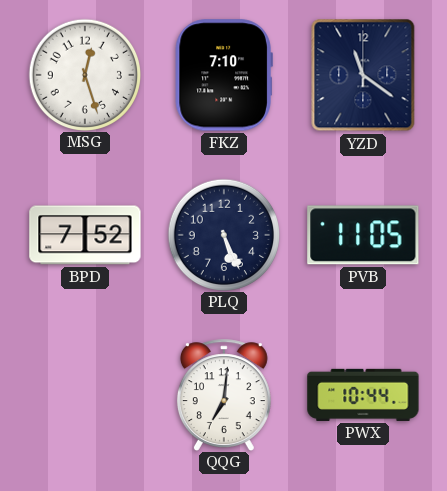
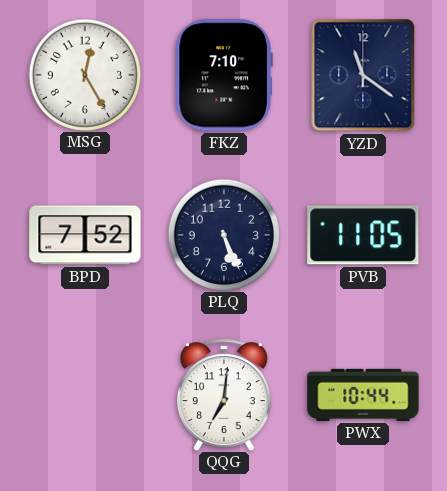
MSG: 12:27 -> 12:25
